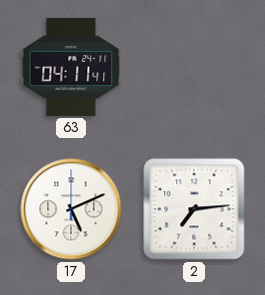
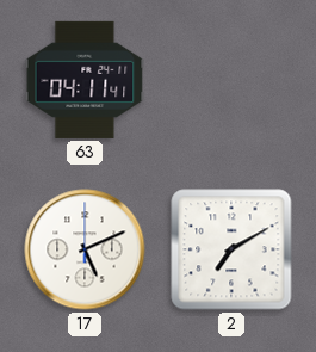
2: 7:14 -> 7:10
